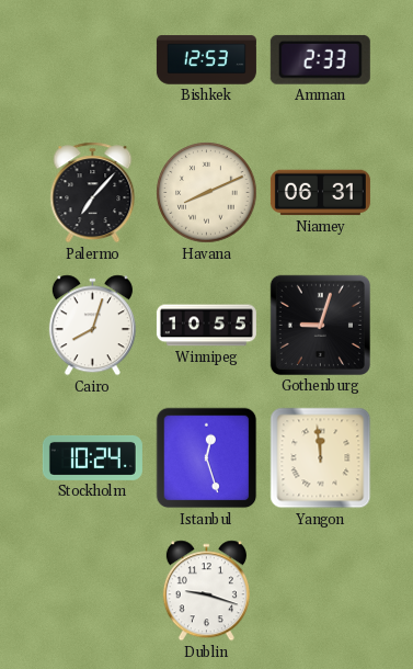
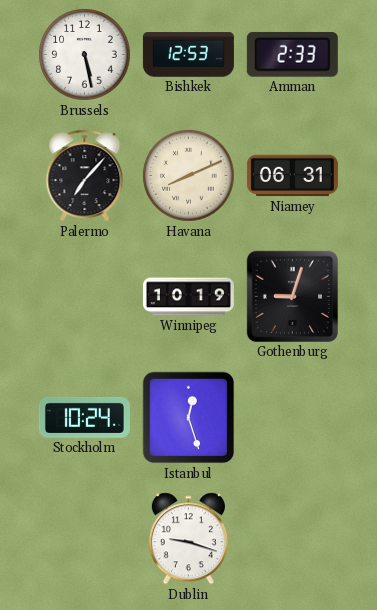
Brussels: none -> 5:28
Cairo: 8:03 -> none
Winnipeg: 10:55 -> 10:19
Yangon: 11:59 -> none
